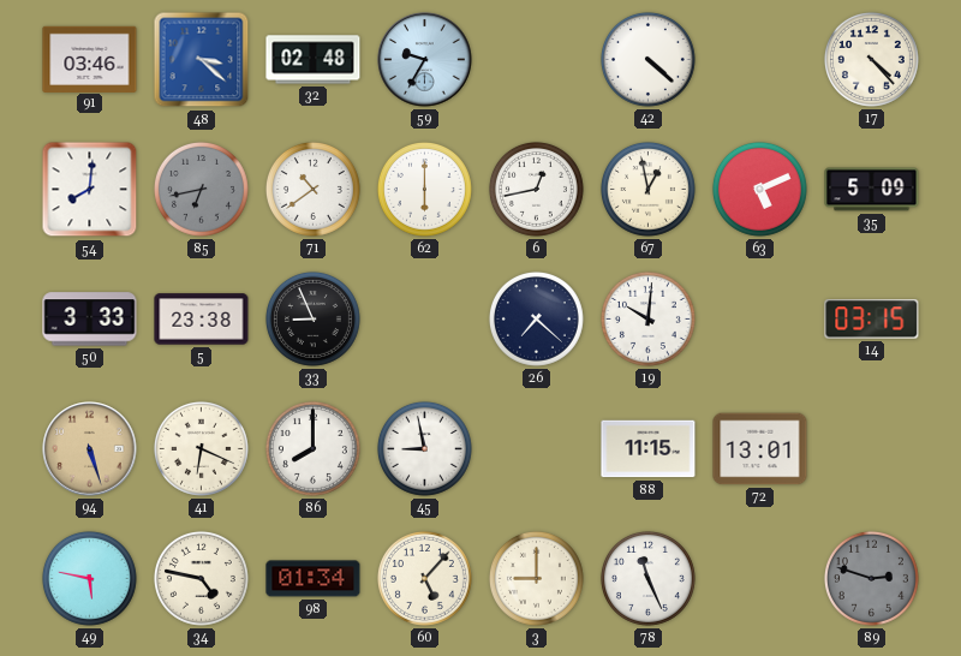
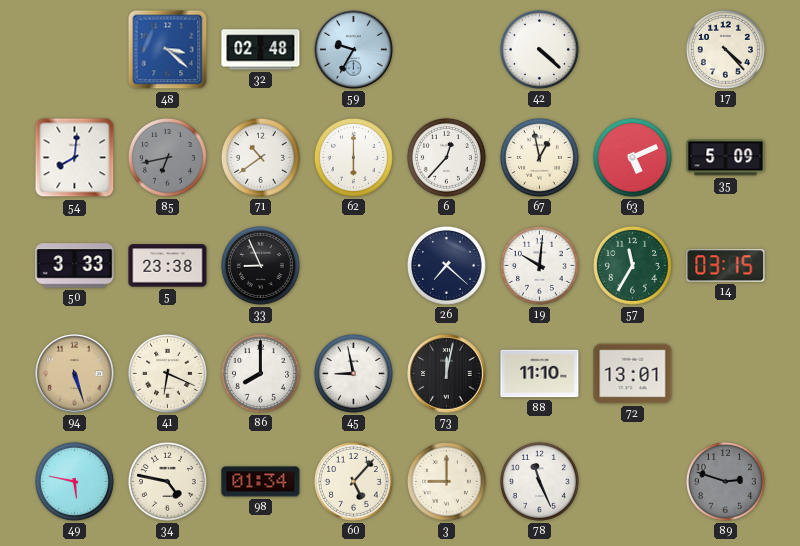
91: 03:46 -> none
6: 12:43 -> 12:37
57: none -> 11:35
73: none -> 12:02
88: 11:15 -> 11:10
